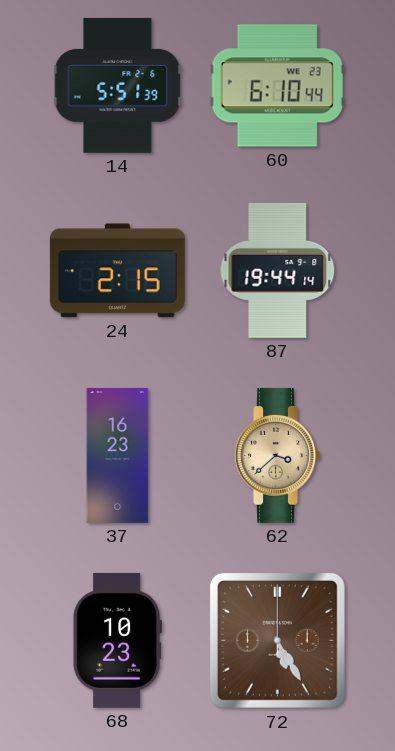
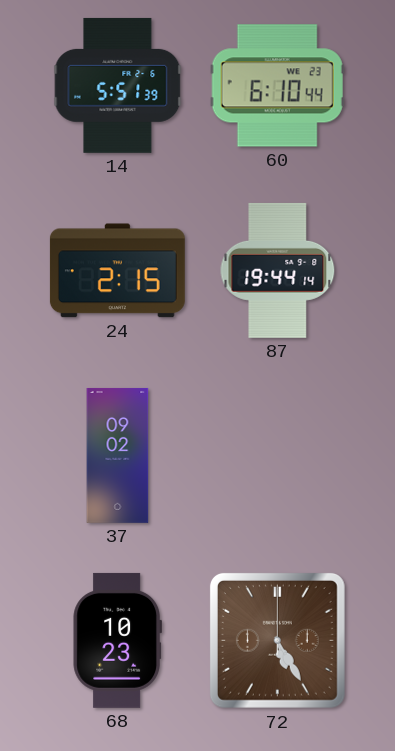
37: 16:23 -> 09:02
62: 3:38 -> none
